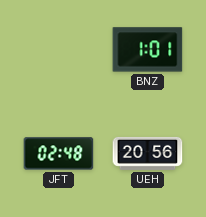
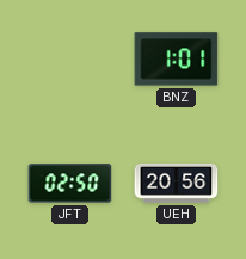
JFT: 02:48 -> 02:50
